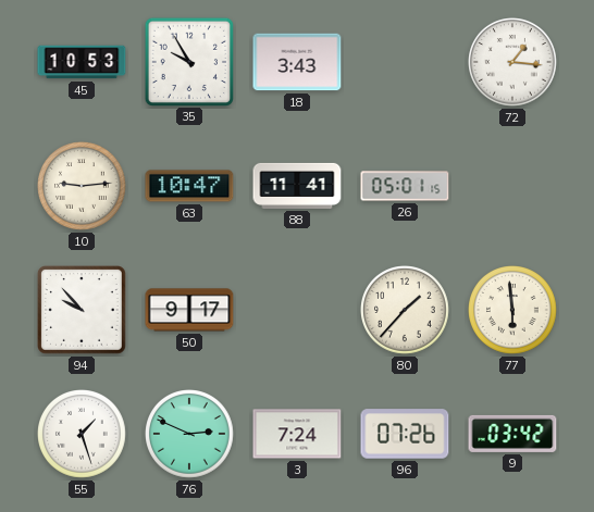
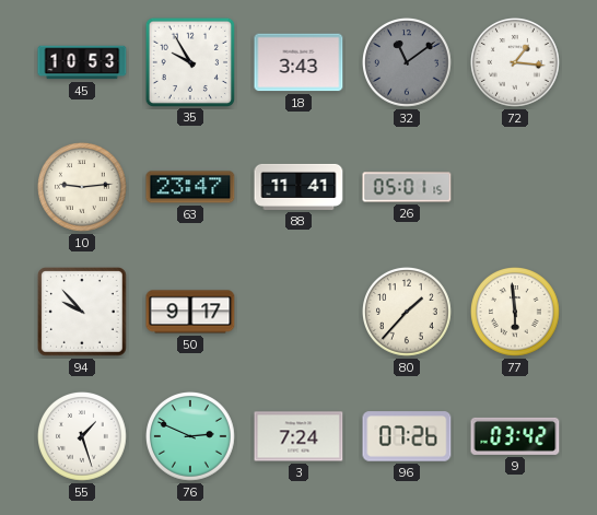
32: none -> 11:09
63: 10:47 -> 23:47
